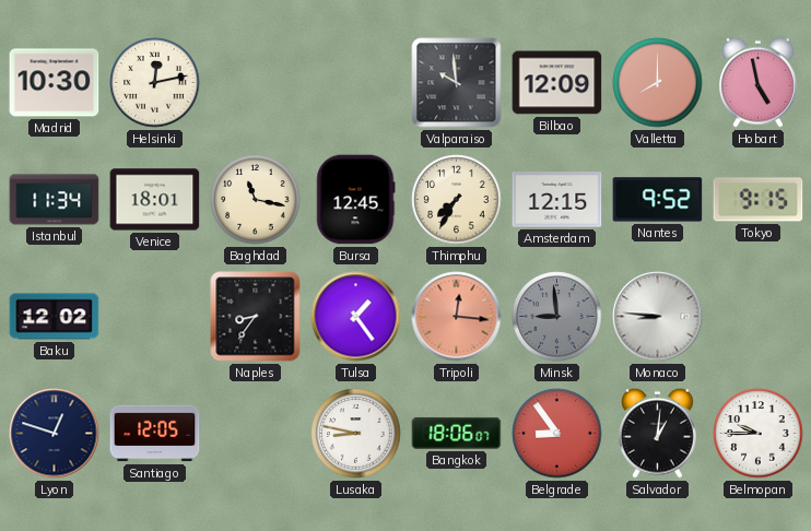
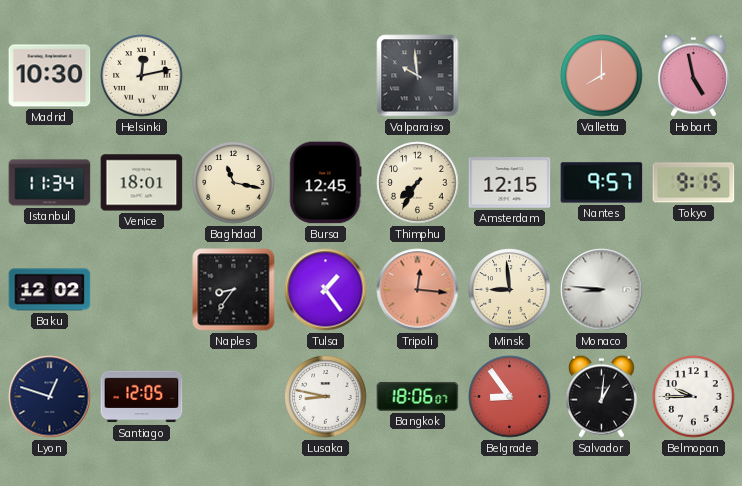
Bilbao: 12:09 -> none
Nantes: 9:52 -> 9:57
Minsk dial: grey -> cream
